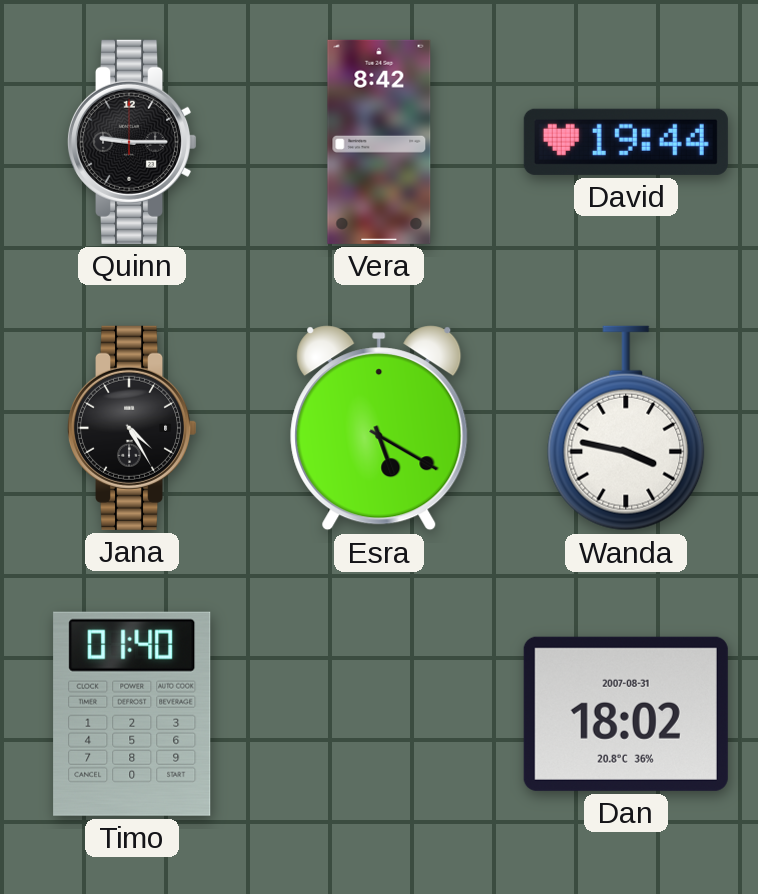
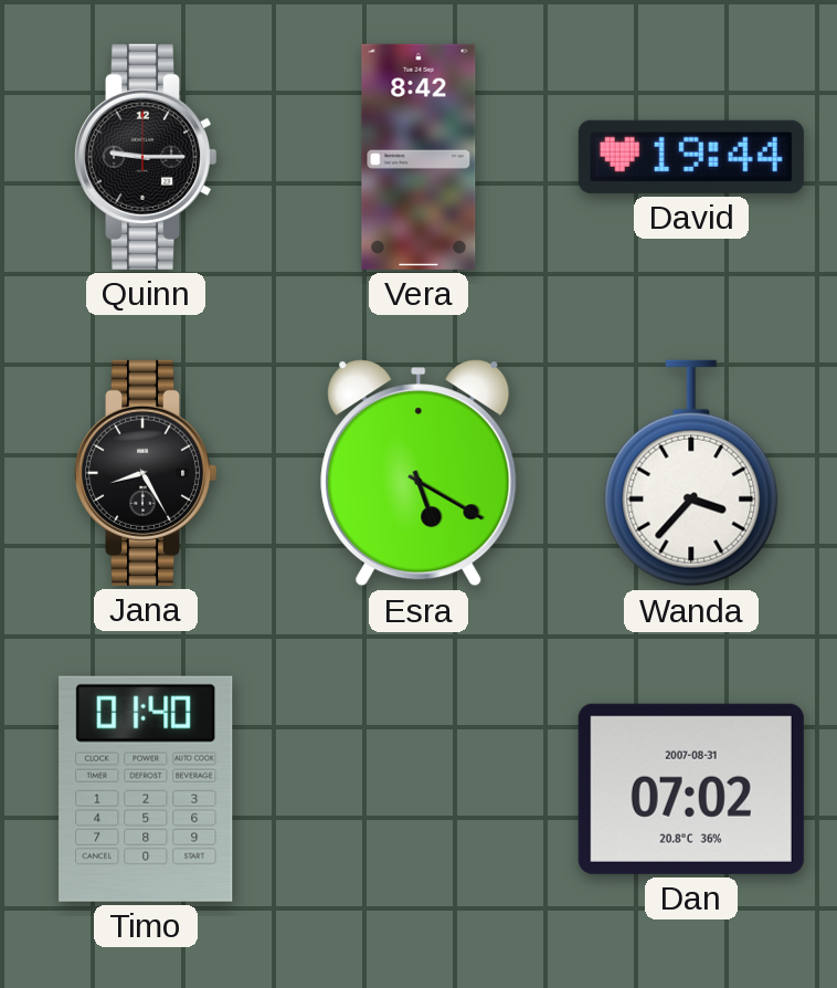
Jana: 4:25 -> 8:25
Wanda: 3:47 -> 3:37
Dan: 18:02 -> 07:02
